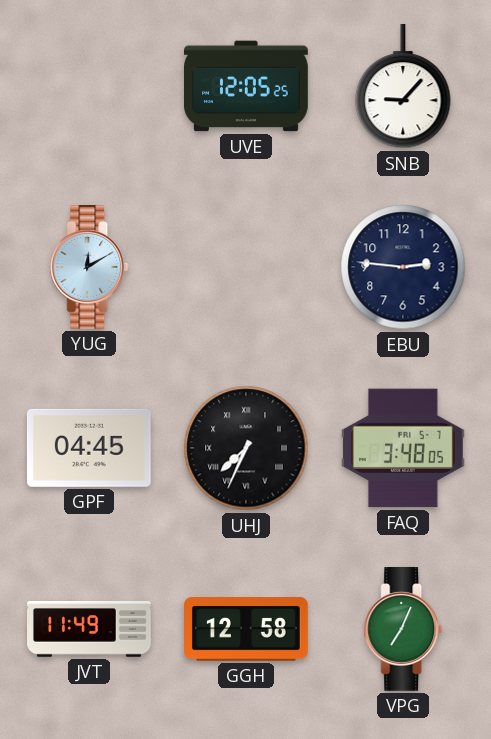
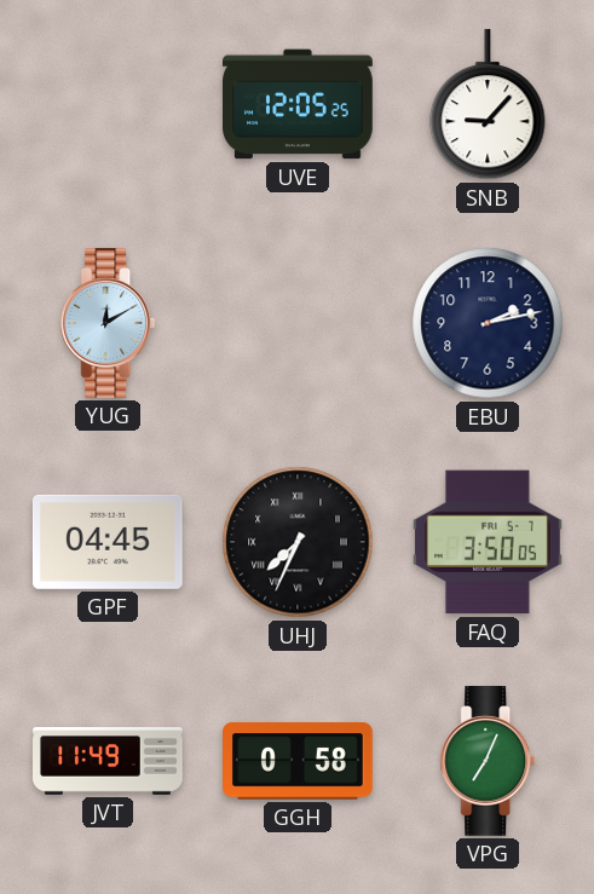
EBU: 2:46 -> 2:13
FAQ: 3:48 -> 3:50
GGH: 12:58 -> 0:58
